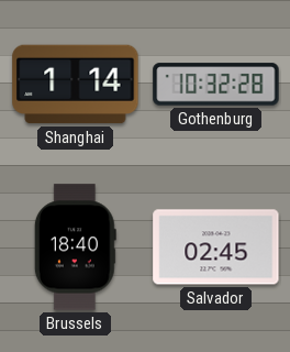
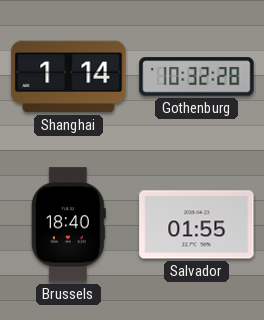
Salvador: 02:45 -> 01:55
